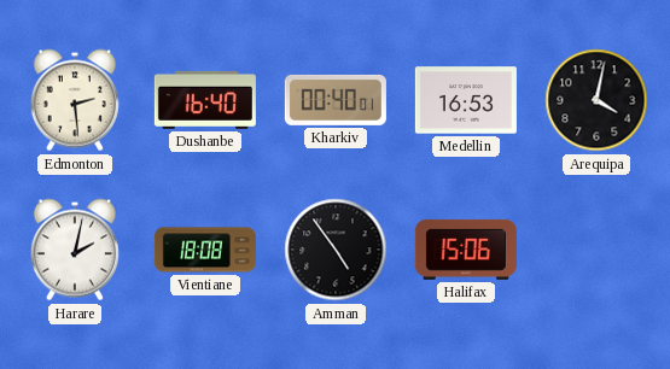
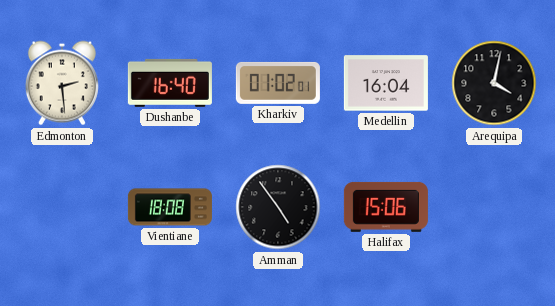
Kharkiv: 00:40 -> 01:02
Medellin: 16:53 -> 16:04
Harare: 2:02 -> none
